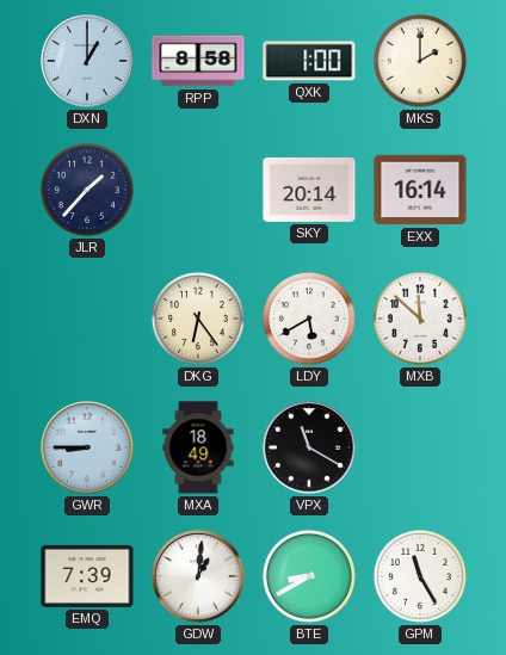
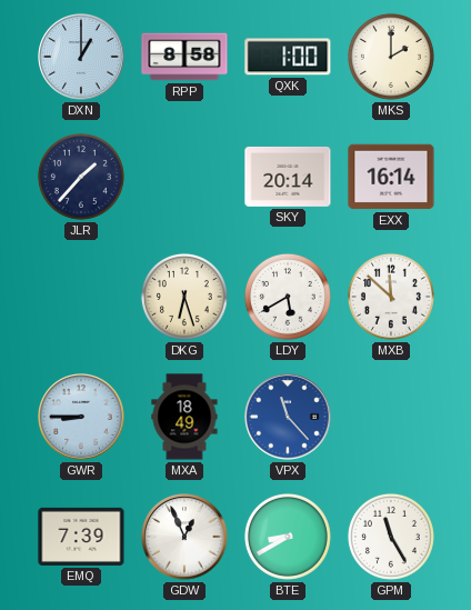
DKG: 6:24 -> 6:27
VPX: 11:20 -> 11:23
VPX dial: black -> blue
GDW: 1:01 -> 12:56
